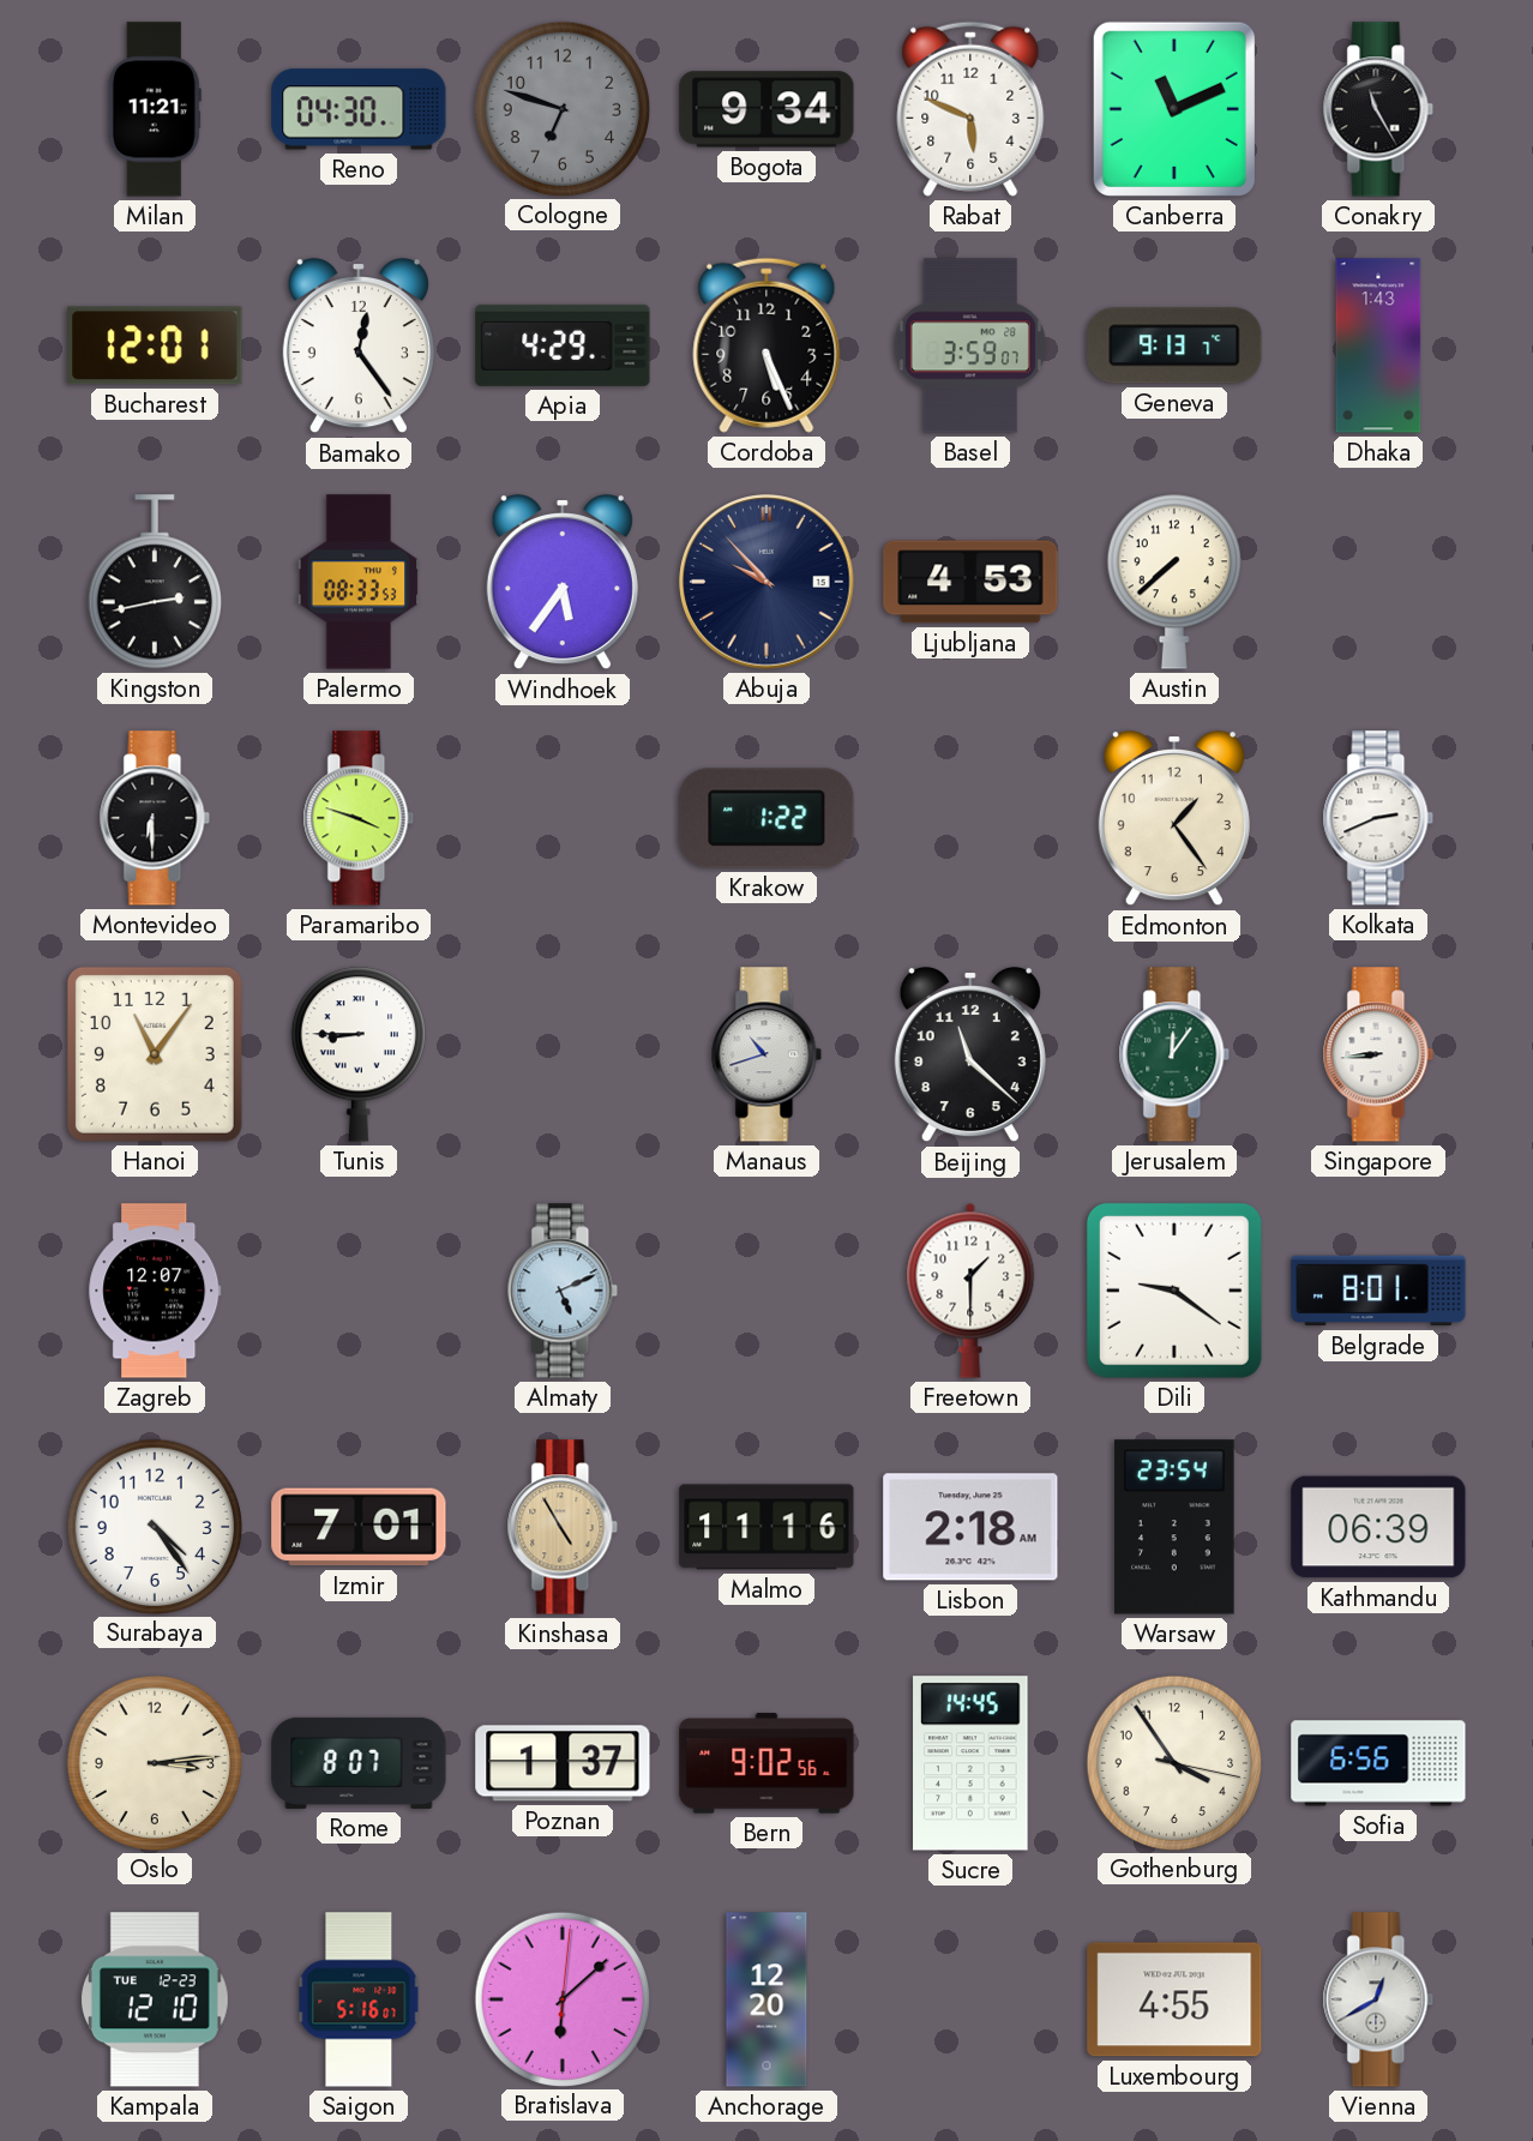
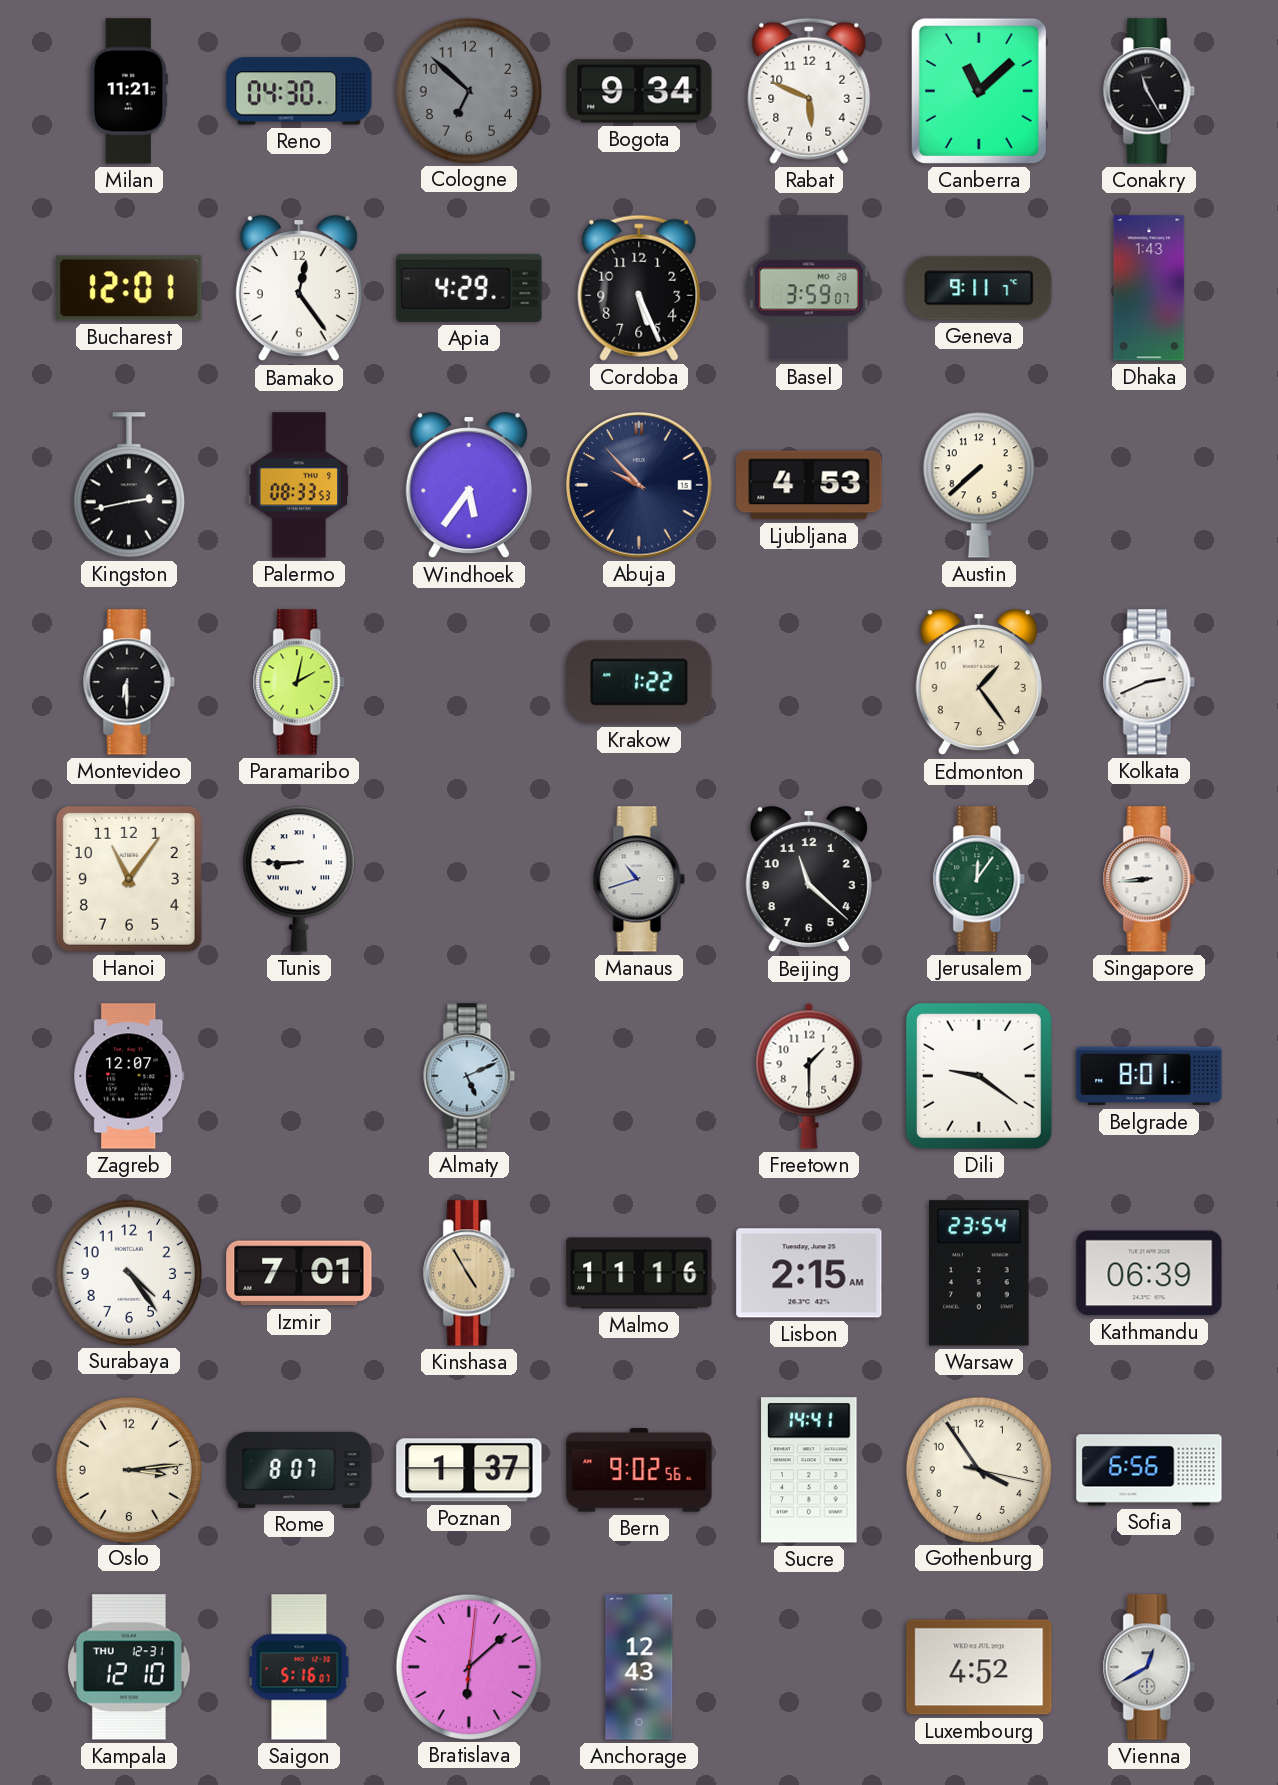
Cologne: 6:48 -> 6:52
Canberra: 11:11 -> 11:08
Geneva: 9:13 -> 9:11
Paramaribo: 3:48 -> 2:02
Lisbon: 2:18 -> 2:15
Sucre: 14:45 -> 14:41
Kampala date: TUE 12-23 -> THU 12-31
Anchorage: 12:20 -> 12:43
Luxembourg: 4:55 -> 4:52
